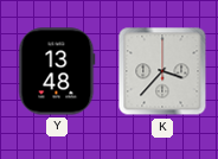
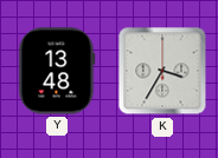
K: 3:37 -> 3:35
